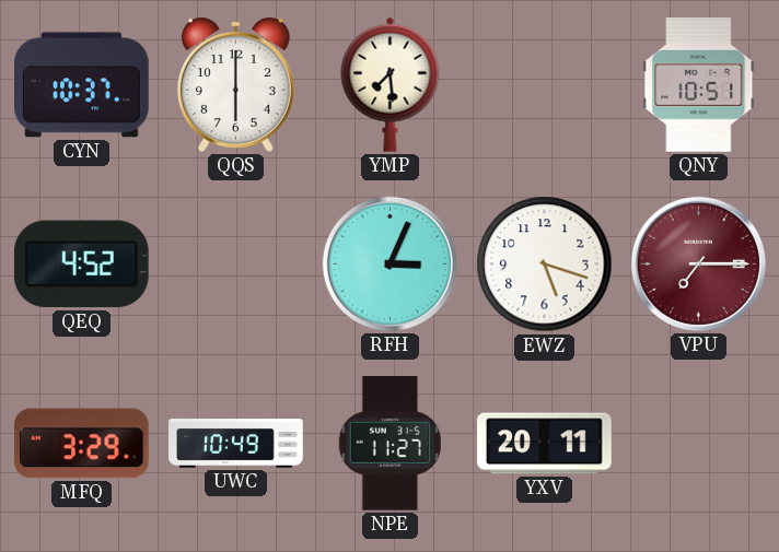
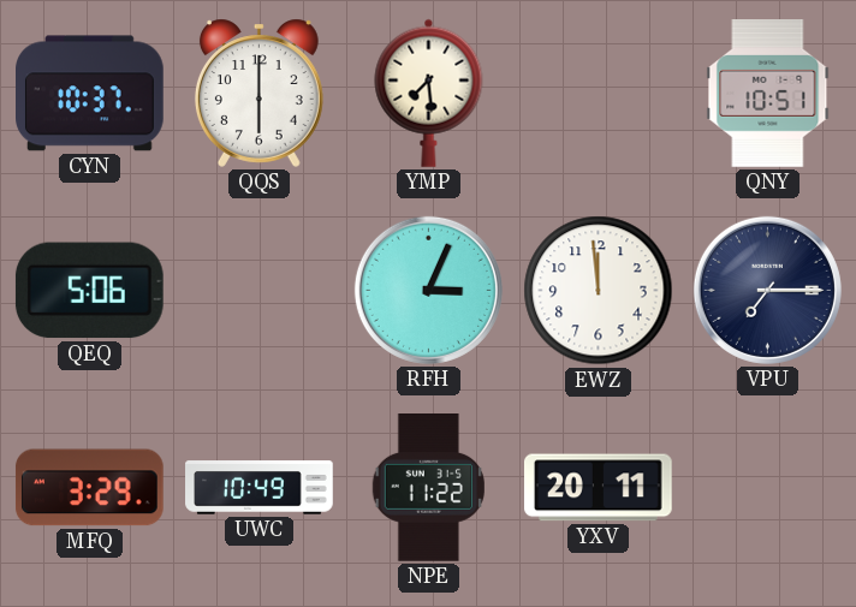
QEQ: 4:52 -> 5:06
EWZ: 5:18 -> 11:59
VPU dial: burgundy -> navy
NPE: 11:27 -> 11:22
